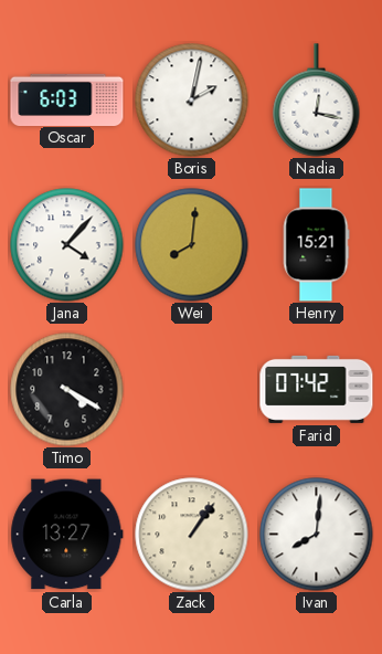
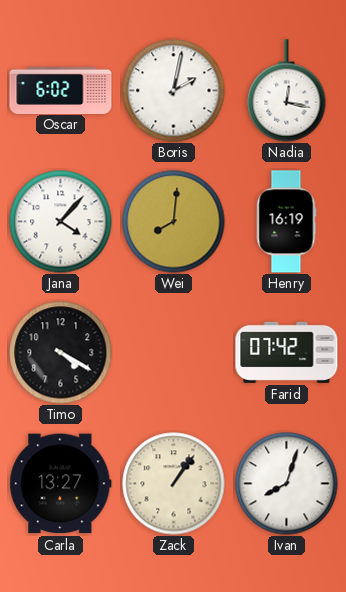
Oscar: 6:03 -> 6:02
Henry: 15:21 -> 16:19
Ivan: 8:01 -> 8:03
